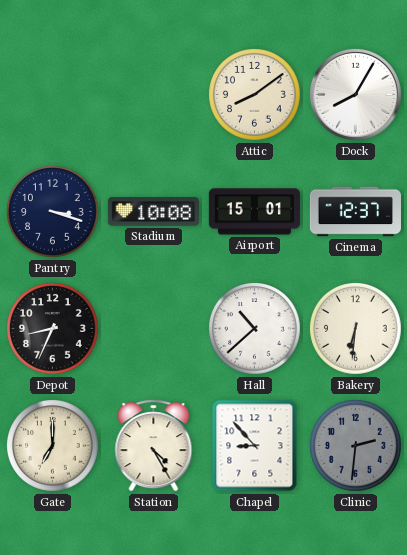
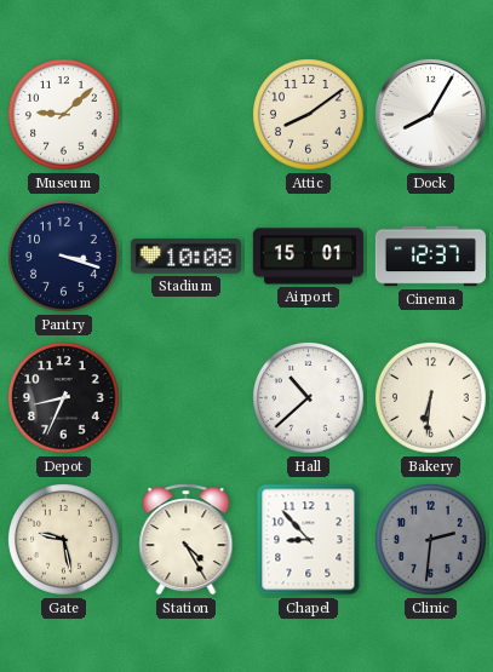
Museum: none -> 9:08
Gate: 7:00 -> 9:28
